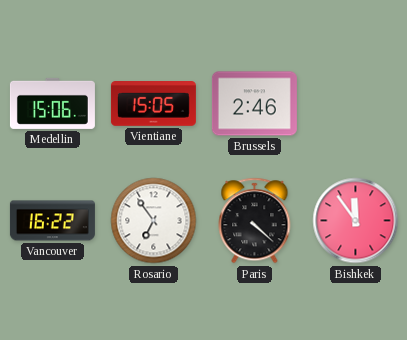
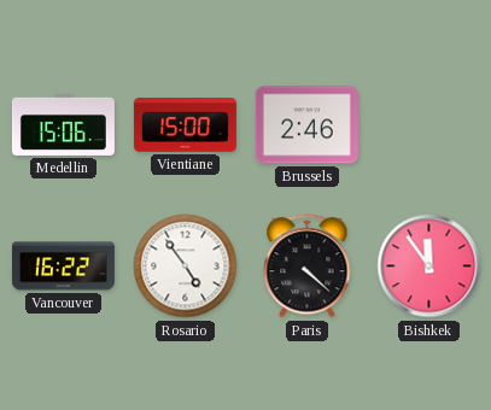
Vientiane: 15:05 -> 15:00
Rosario: 6:54 -> 4:54
